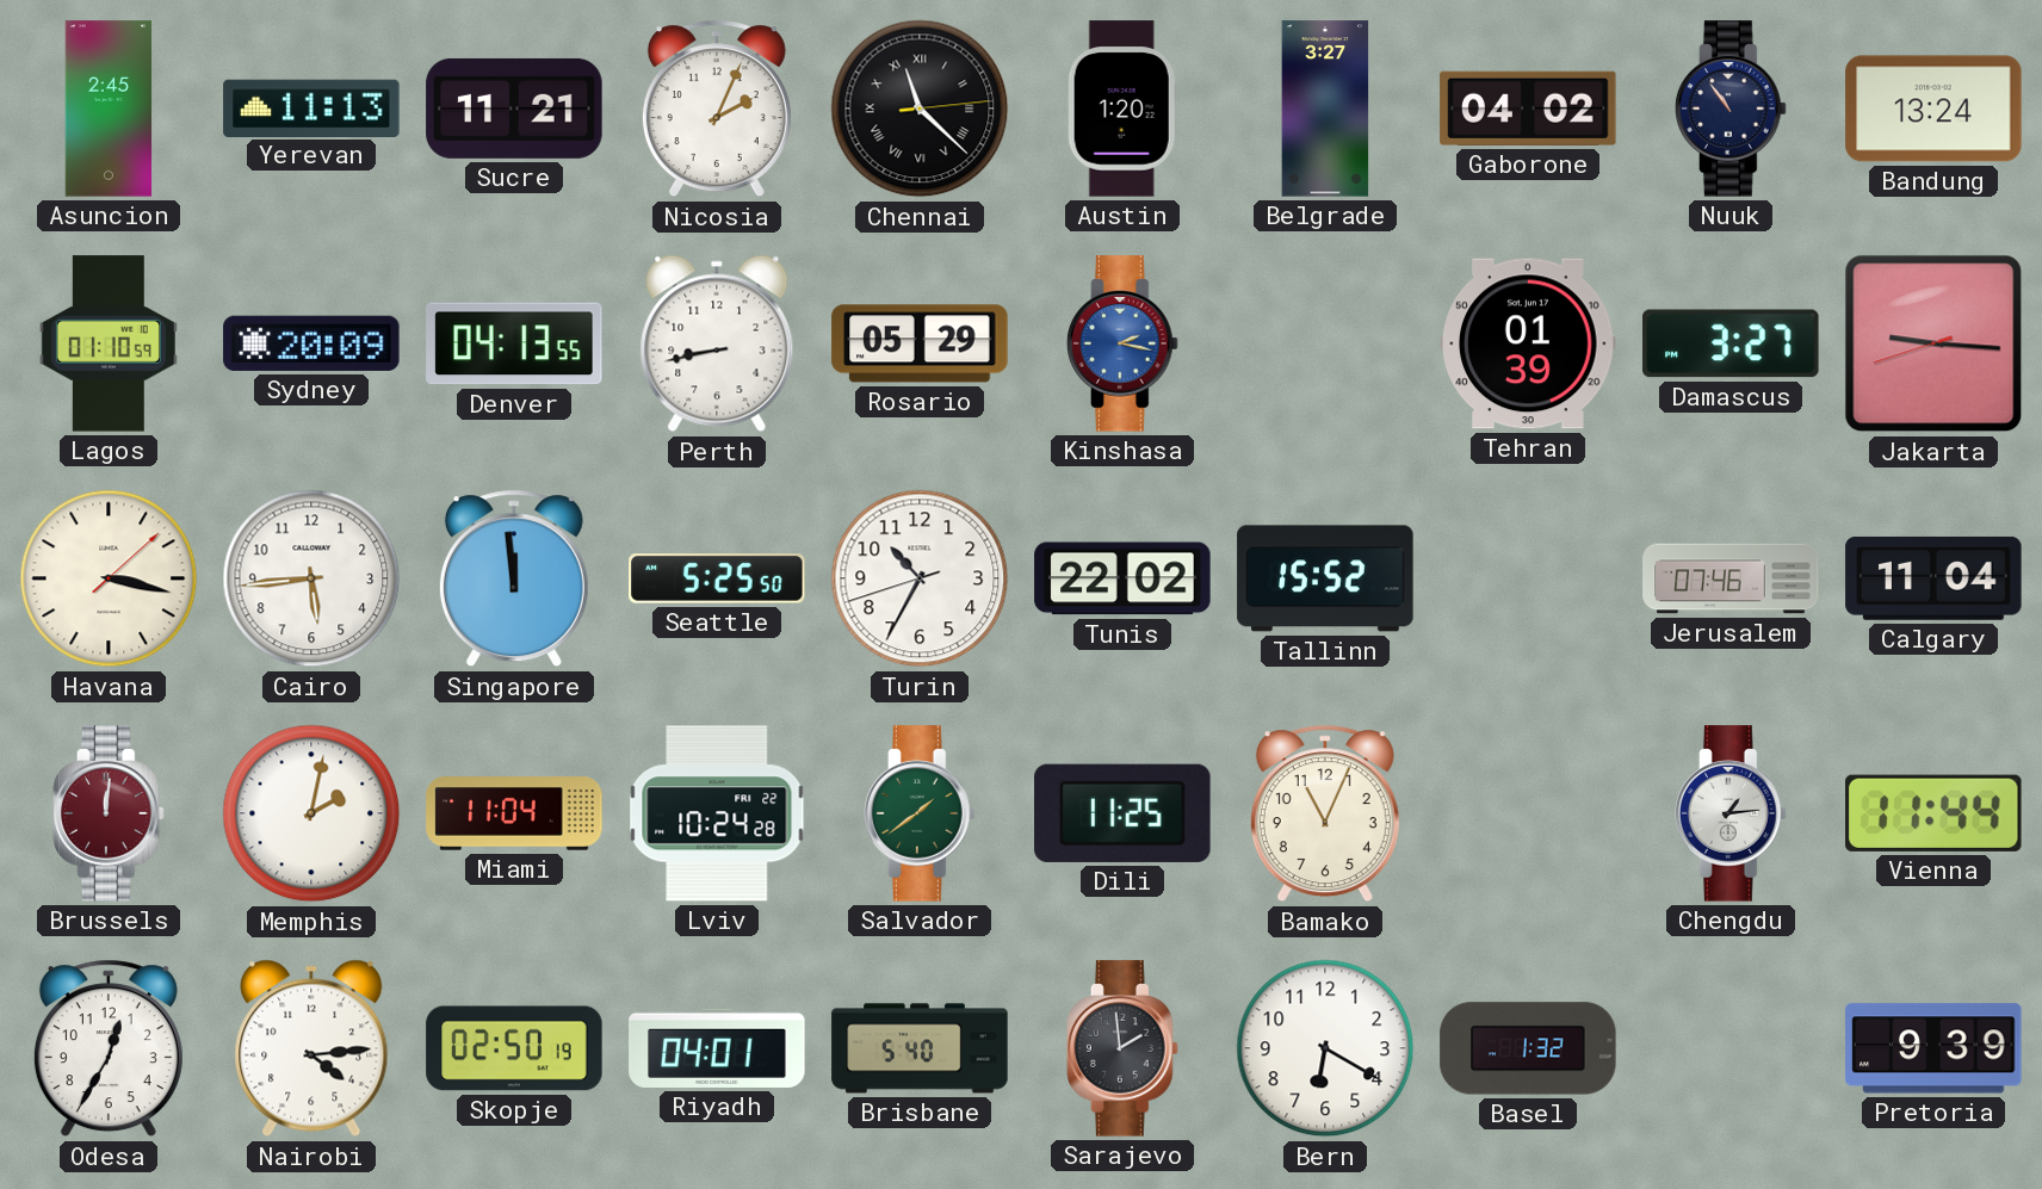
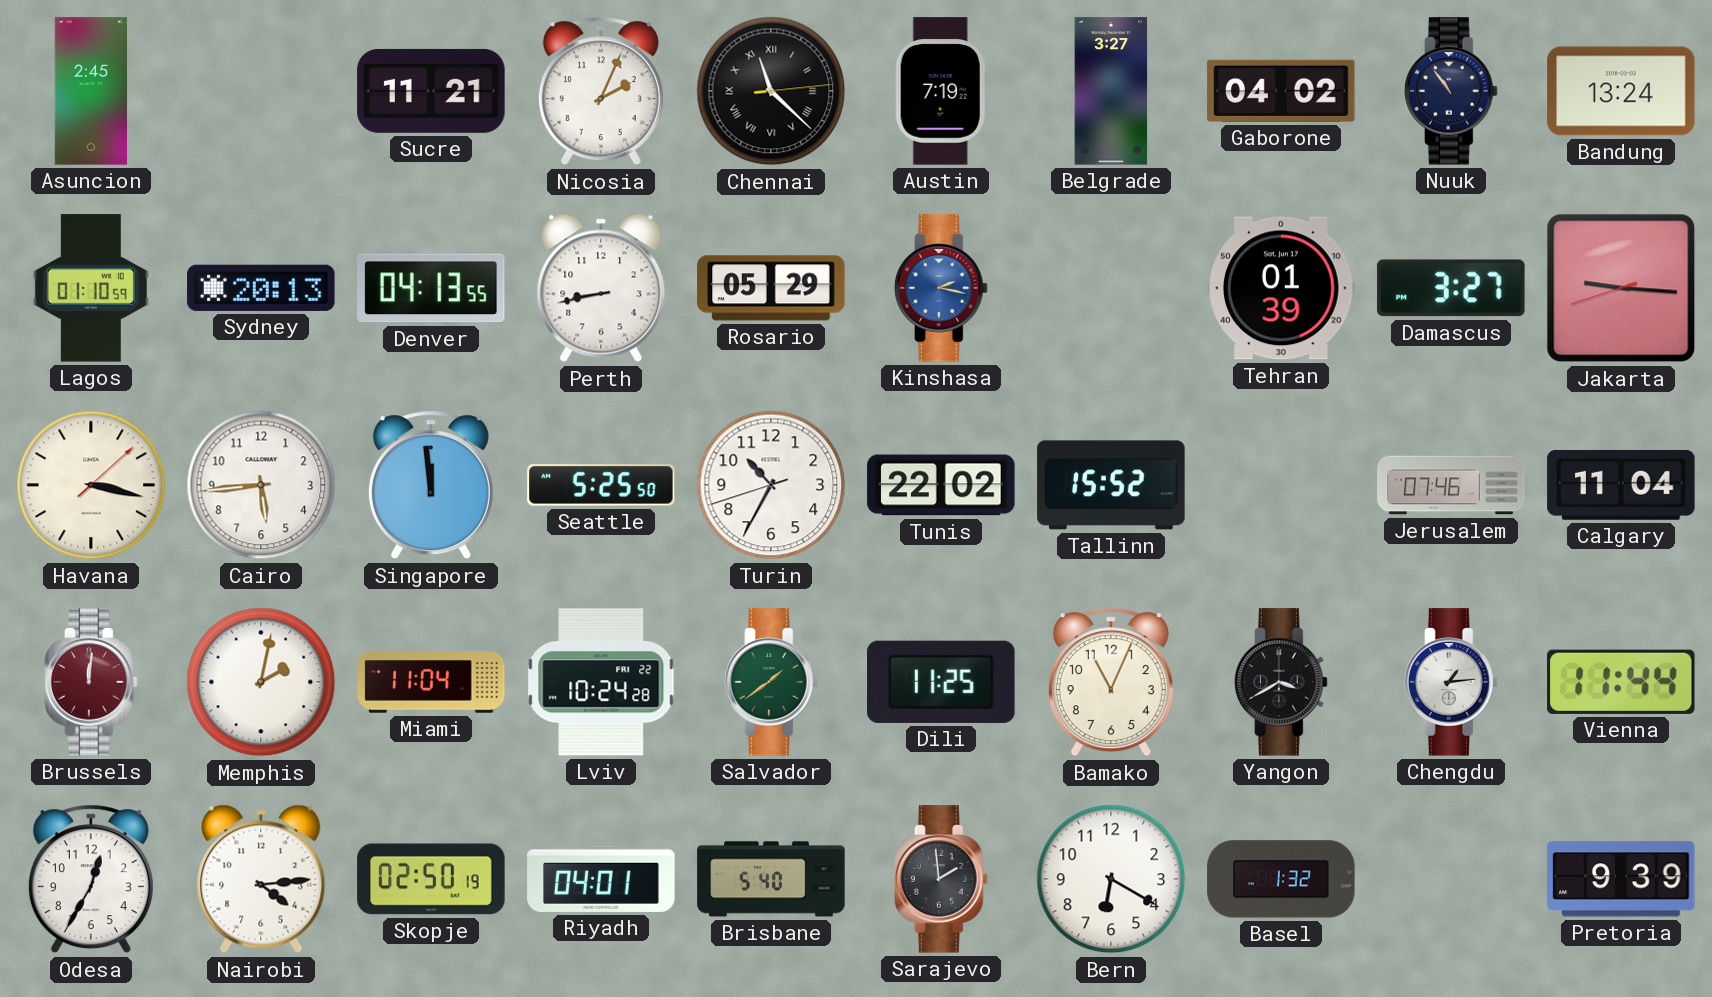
Yerevan: 11:13 -> none
Austin: 1:20 -> 7:19
Sydney: 20:09 -> 20:13
Yangon: none -> 3:40
